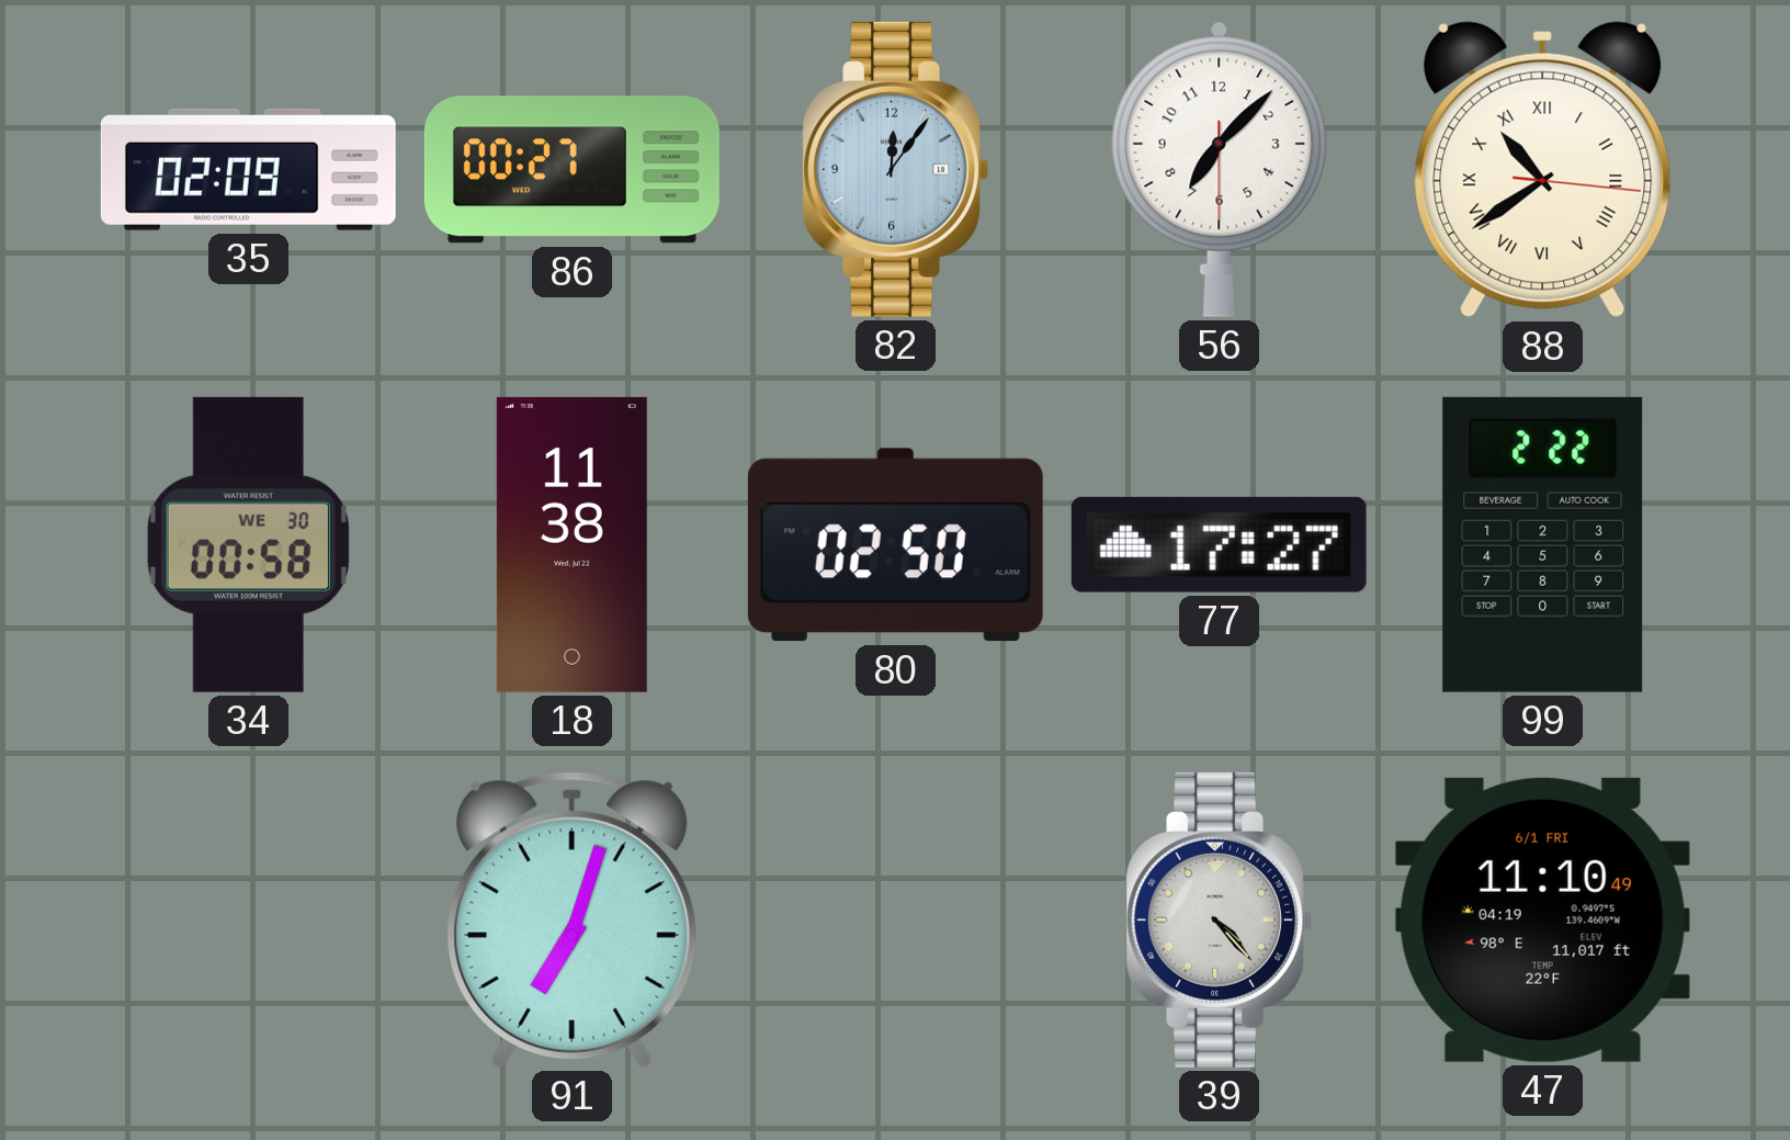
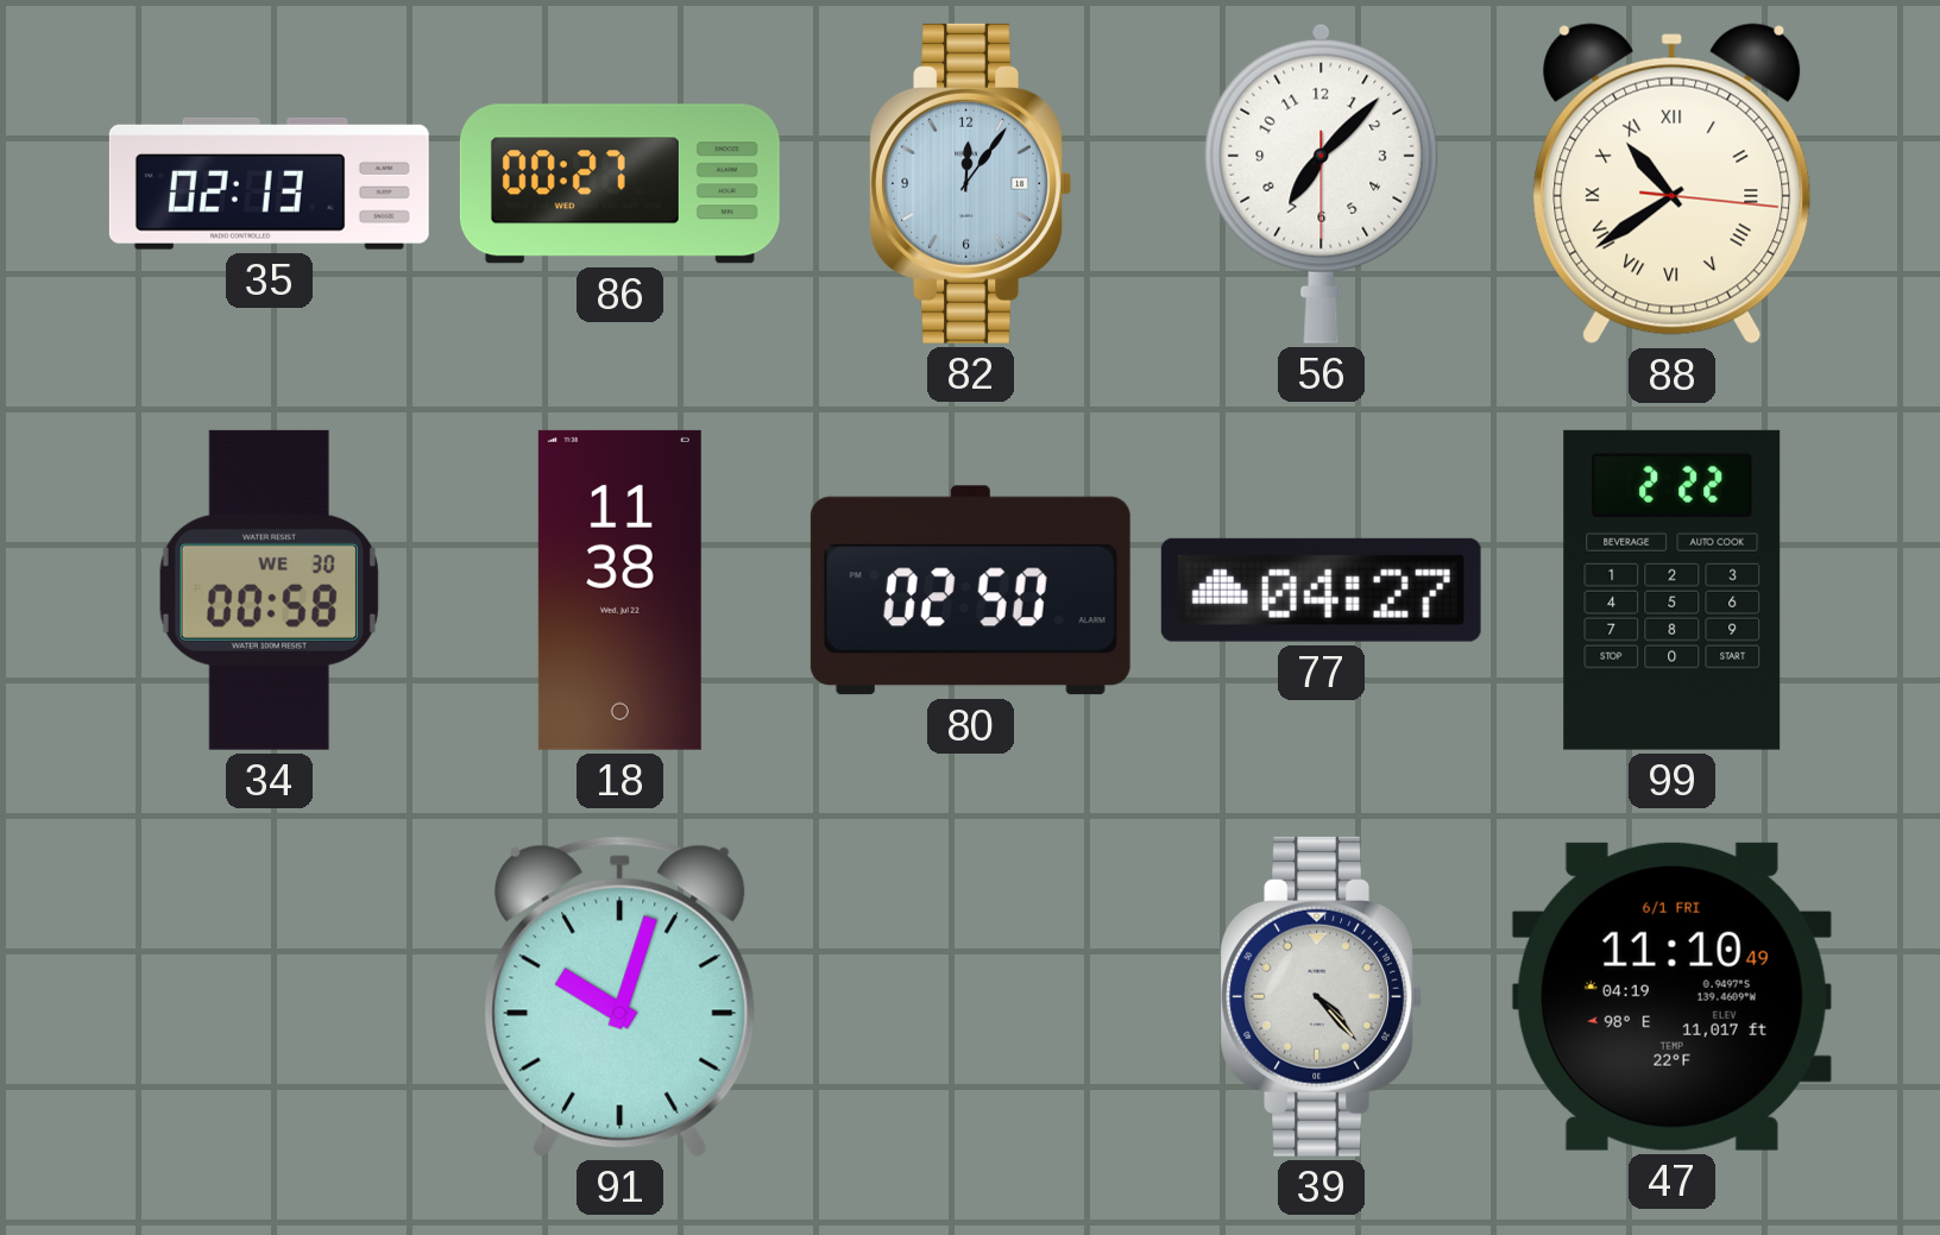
35: 02:09 -> 02:13
77: 17:27 -> 04:27
91: 7:03 -> 10:03
